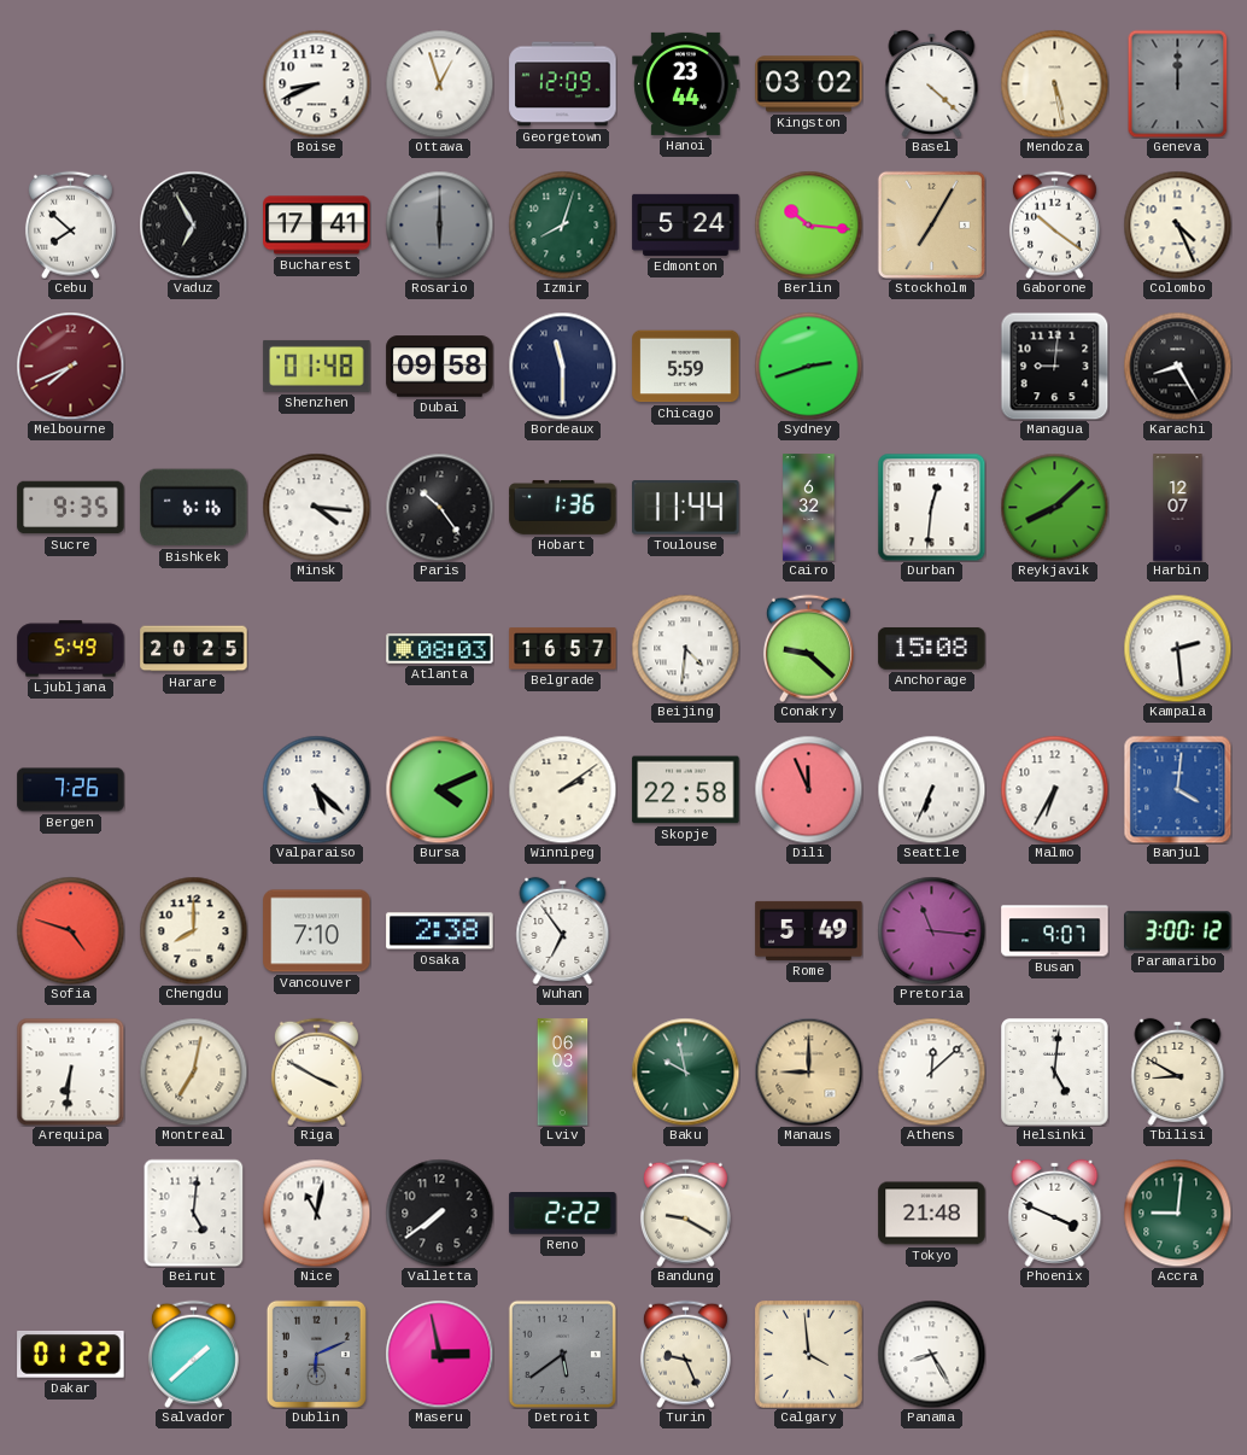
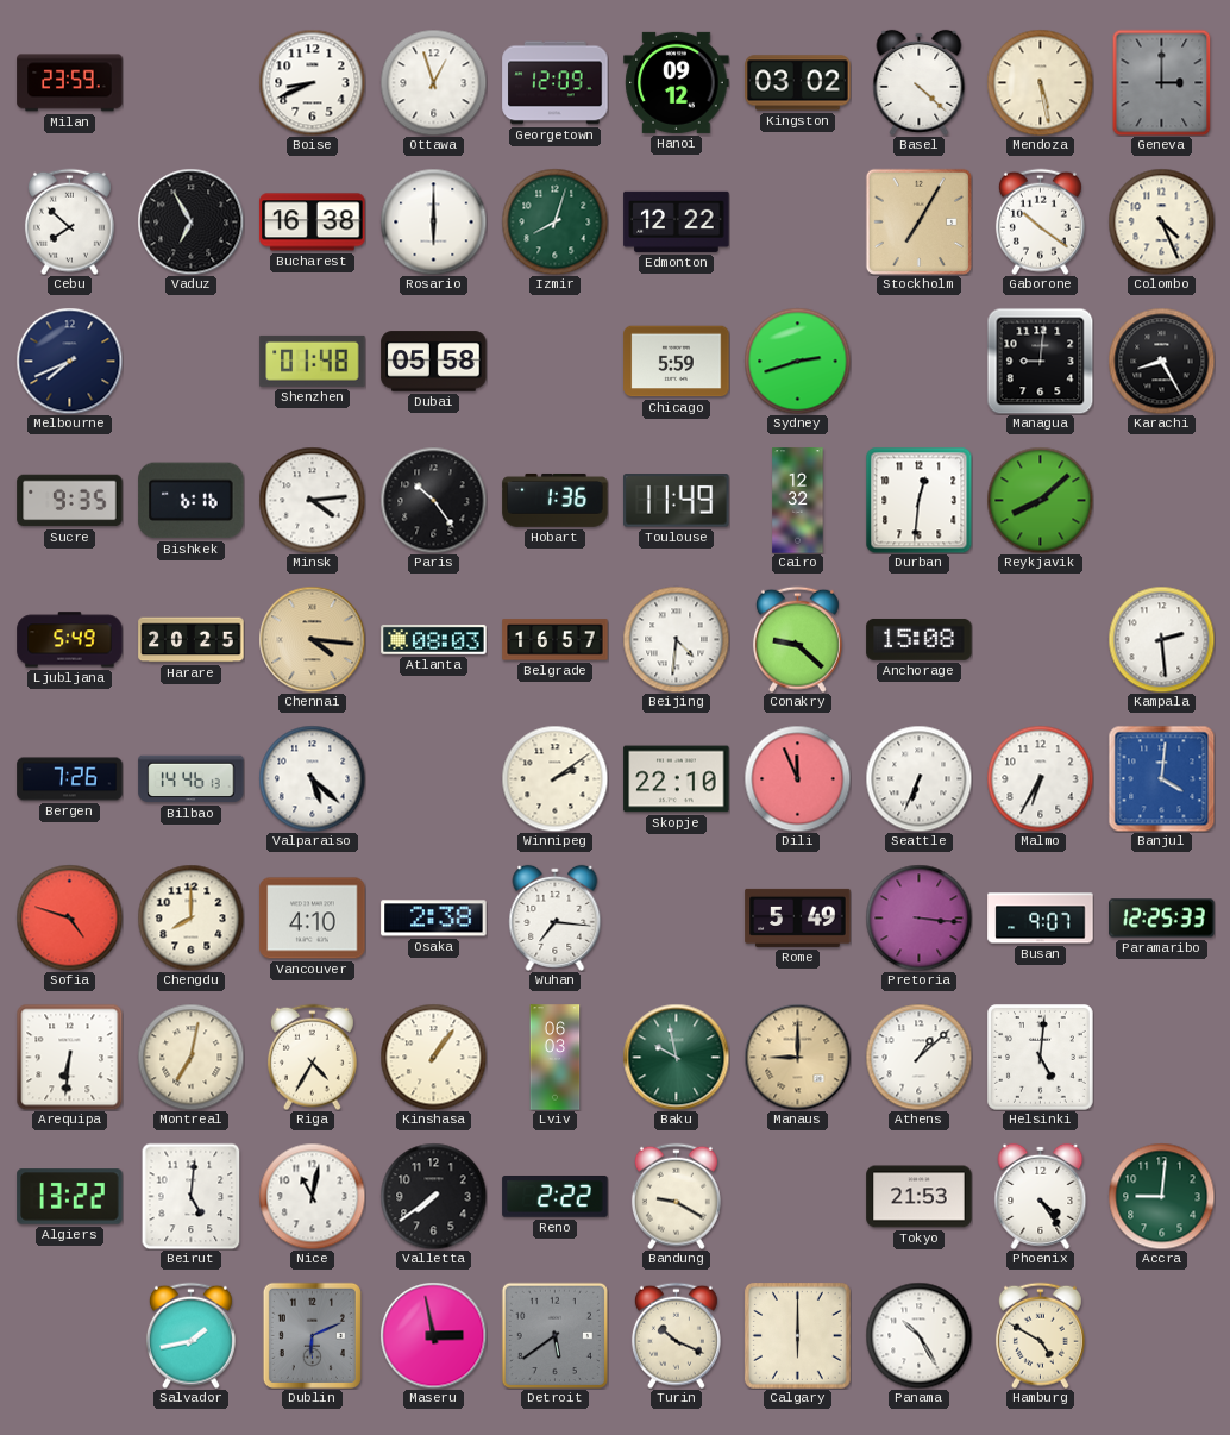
Milan: none -> 23:59
Hanoi: 23:44 -> 09:12
Geneva: 12:00 -> 3:00
Bucharest: 17:41 -> 16:38
Rosario dial: grey -> white
Edmonton: 5:24 -> 12:22
Berlin: 10:16 -> none
Melbourne dial: burgundy -> navy
Dubai: 09:58 -> 05:58
Bordeaux: 11:30 -> none
Minsk: 4:16 -> 4:14
Toulouse: 11:44 -> 11:49
Cairo: 6:32 -> 12:32
Harbin: 12:07 -> none
Chennai: none -> 4:16
Bilbao: none -> 14:46
Bursa: 4:11 -> none
Skopje: 22:58 -> 22:10
Vancouver: 7:10 -> 4:10
Wuhan: 6:54 -> 7:16
Pretoria: 11:16 -> 3:16
Paramaribo: 3:00 -> 12:25
Riga: 3:50 -> 4:35
Kinshasa: none -> 1:06
Athens: 12:08 -> 1:08
Tbilisi: 8:50 -> none
Algiers: none -> 13:22
Tokyo: 21:48 -> 21:53
Phoenix: 3:49 -> 4:24
Dakar: 01:22 -> none
Salvador: 1:38 -> 1:43
Turin: 9:26 -> 10:19
Calgary: 3:59 -> 6:00
Panama: 8:25 -> 10:25
Hamburg: none -> 4:50
